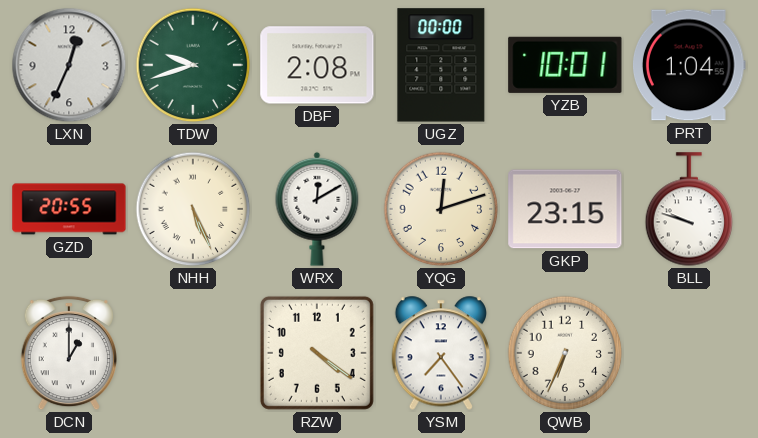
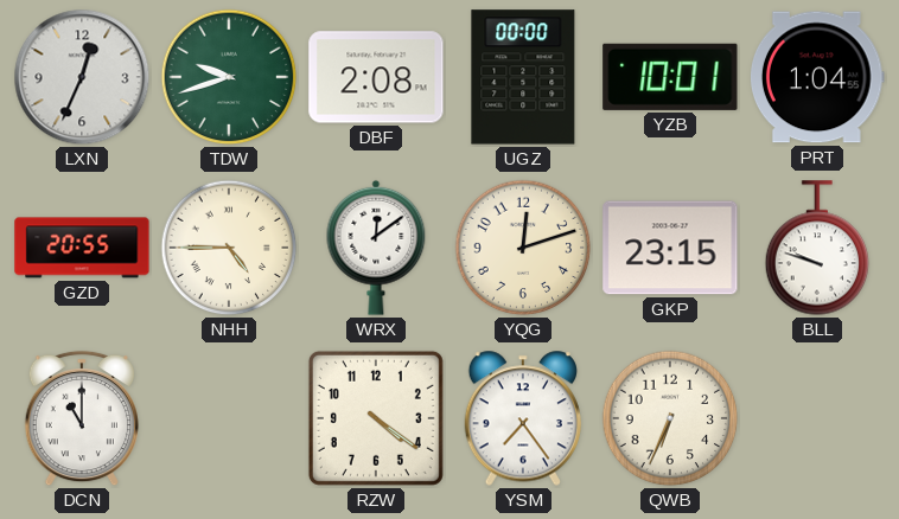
NHH: 5:26 -> 4:45
WRX: 12:10 -> 12:09
DCN: 1:00 -> 11:00
